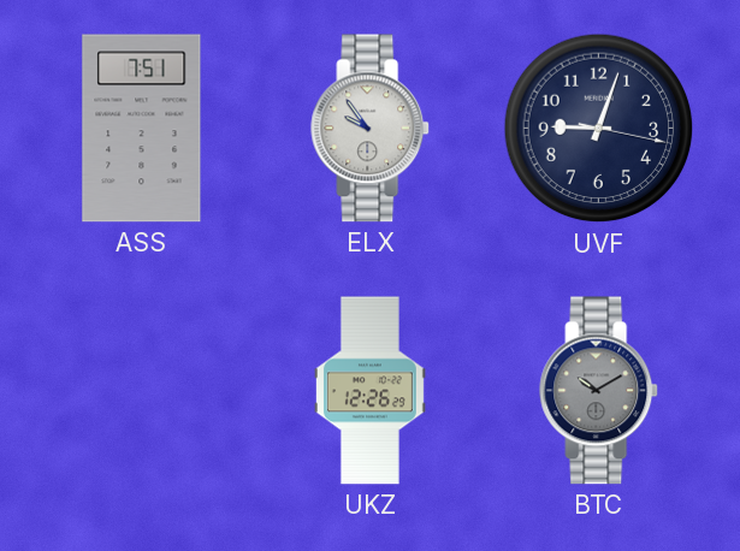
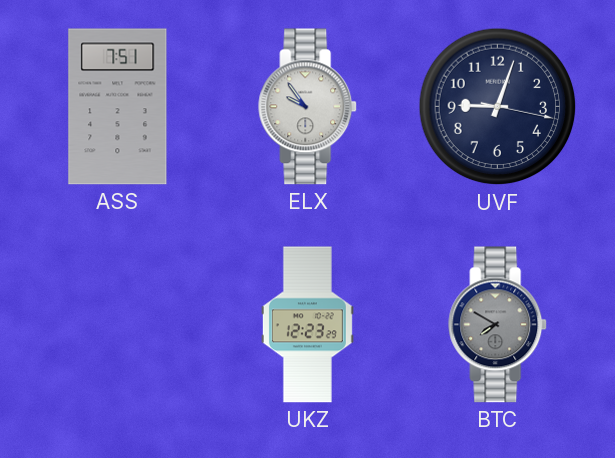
UKZ: 12:26 -> 12:23
BTC: 10:10 -> 7:50
